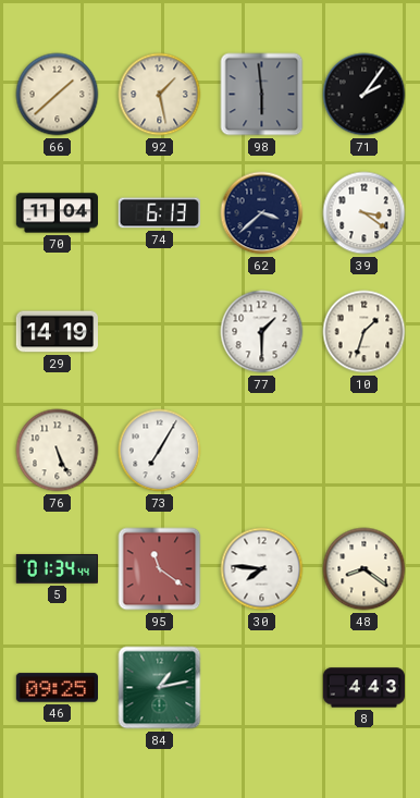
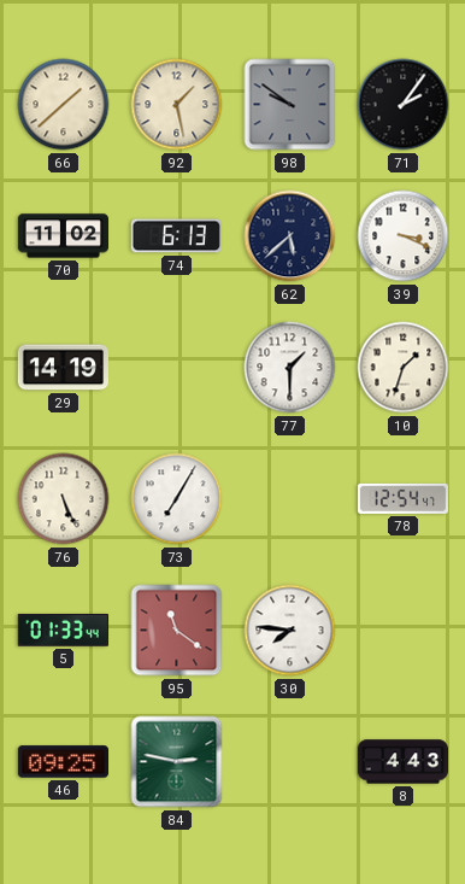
98: 5:59 -> 9:51
70: 11:04 -> 11:02
62: 3:38 -> 5:38
39: 3:21 -> 3:19
78: none -> 12:54
5: 01:34 -> 01:33
48: 8:21 -> none
84: 1:13 -> 2:47
